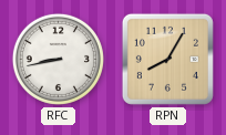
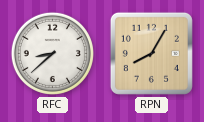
RFC: 8:43 -> 8:38
